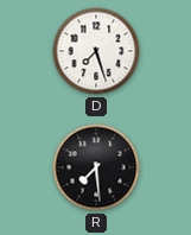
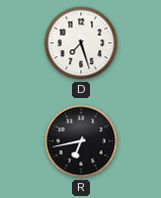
R: 7:29 -> 6:43
